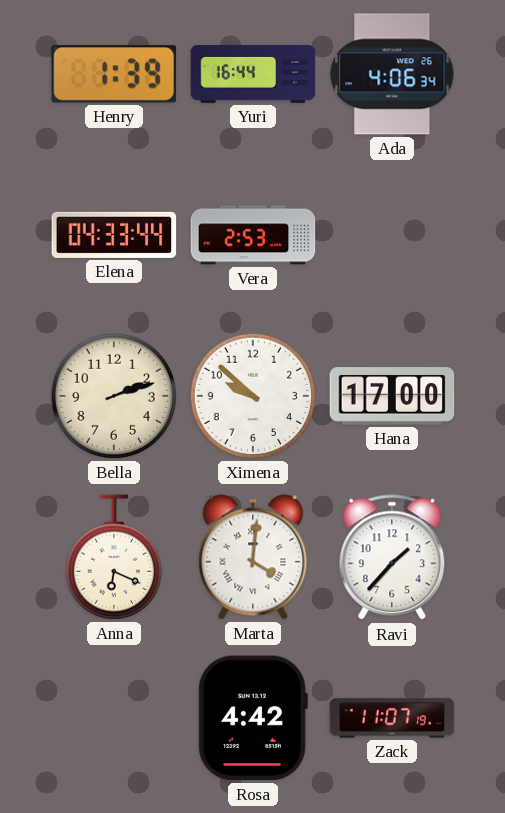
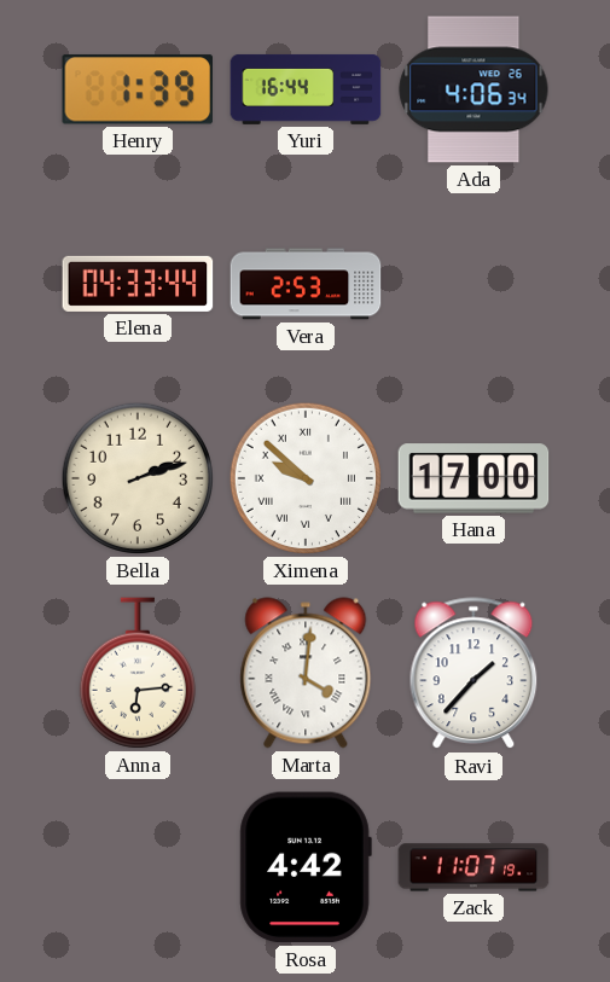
Ximena numerals: Arabic -> Roman
Anna: 6:19 -> 6:14
